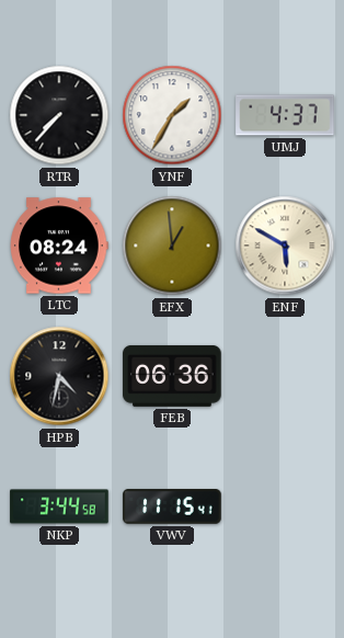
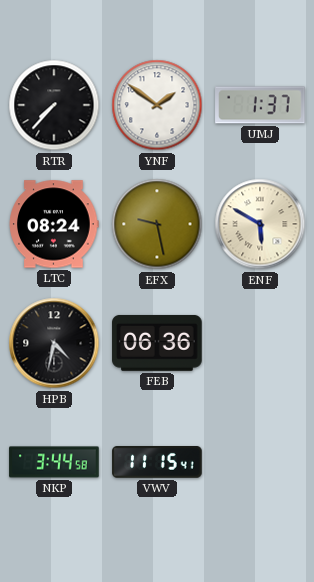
YNF: 1:35 -> 1:51
UMJ: 4:37 -> 1:37
EFX: 12:59 -> 9:28
